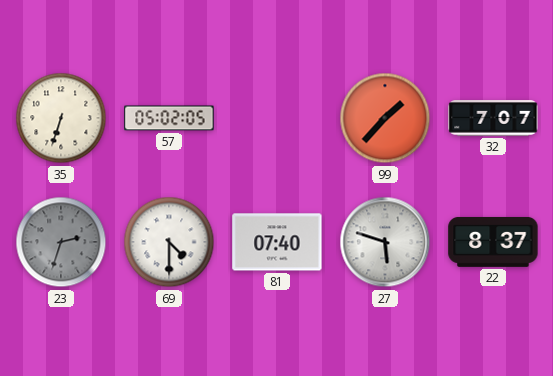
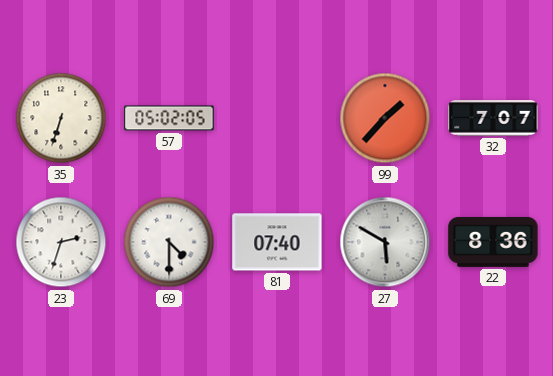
23 dial: grey -> white
27: 5:48 -> 5:50
22: 8:37 -> 8:36
